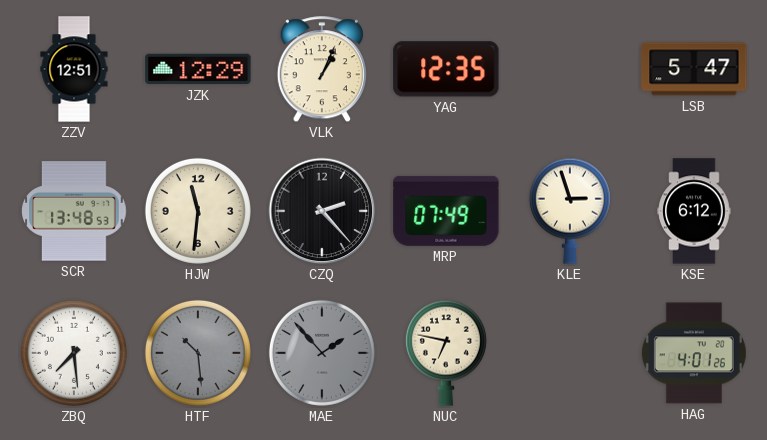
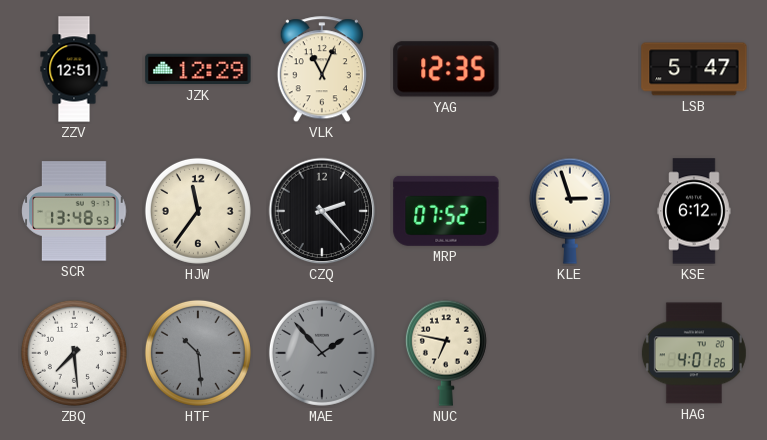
VLK: 1:04 -> 11:04
HJW: 11:31 -> 11:36
MRP: 07:49 -> 07:52
